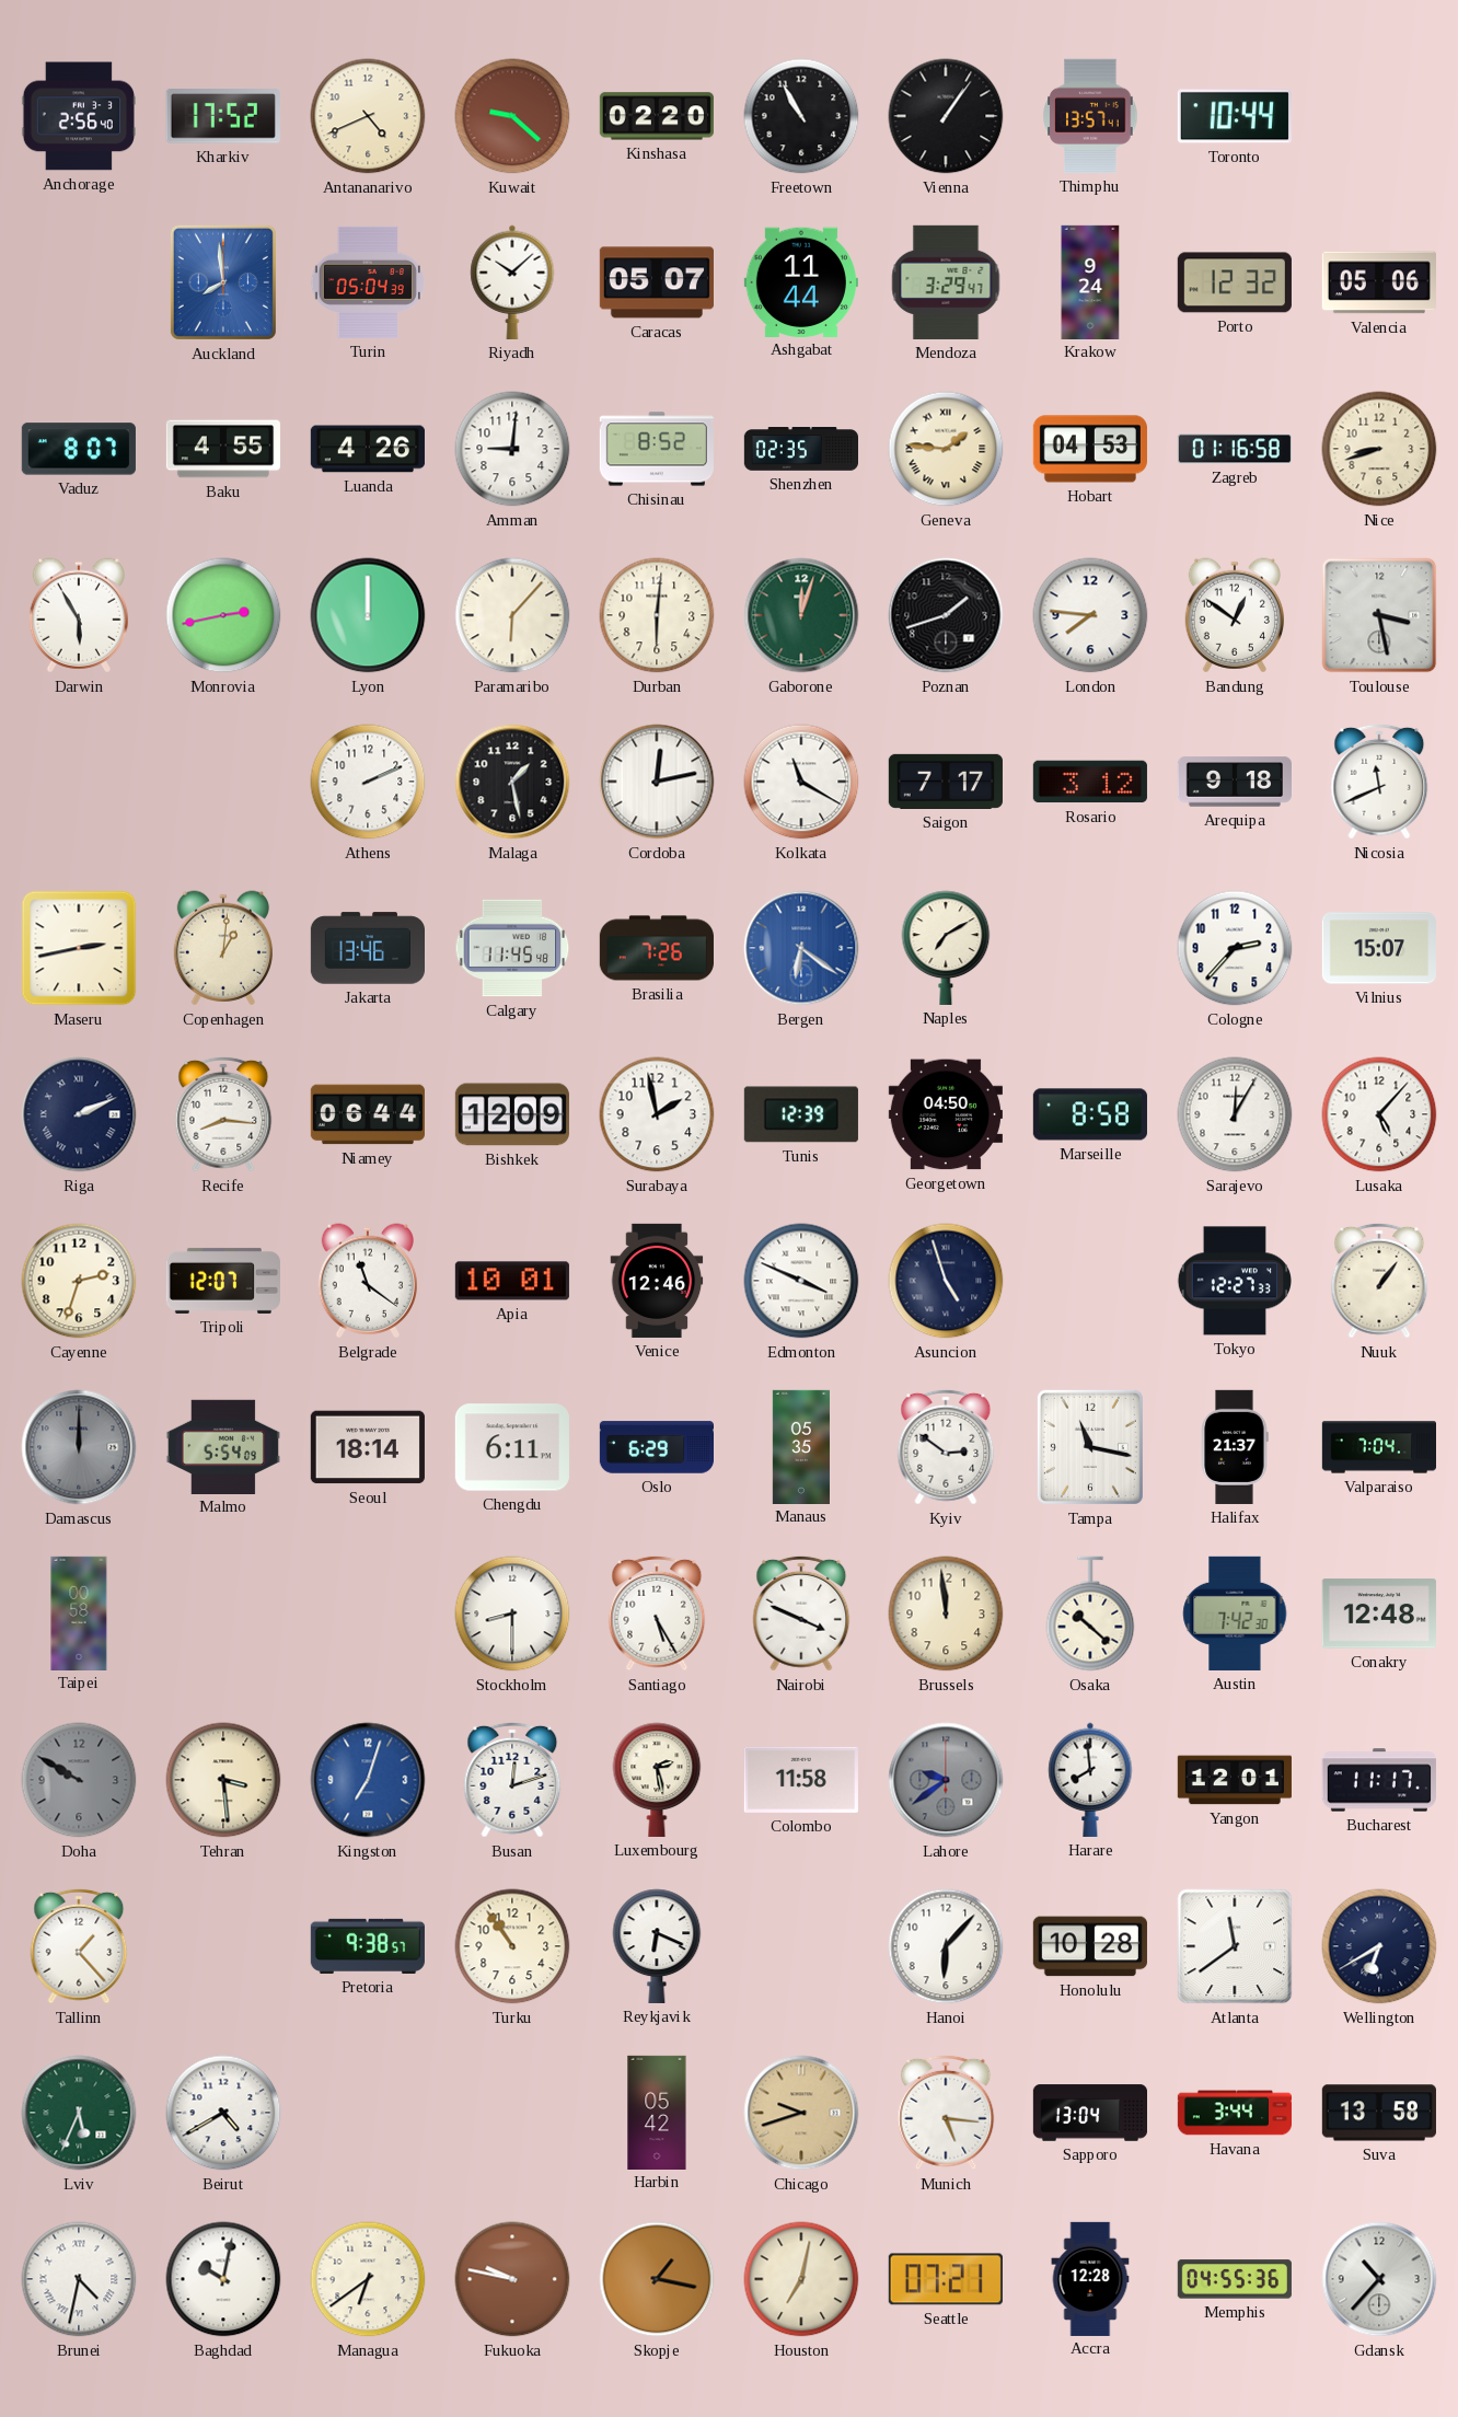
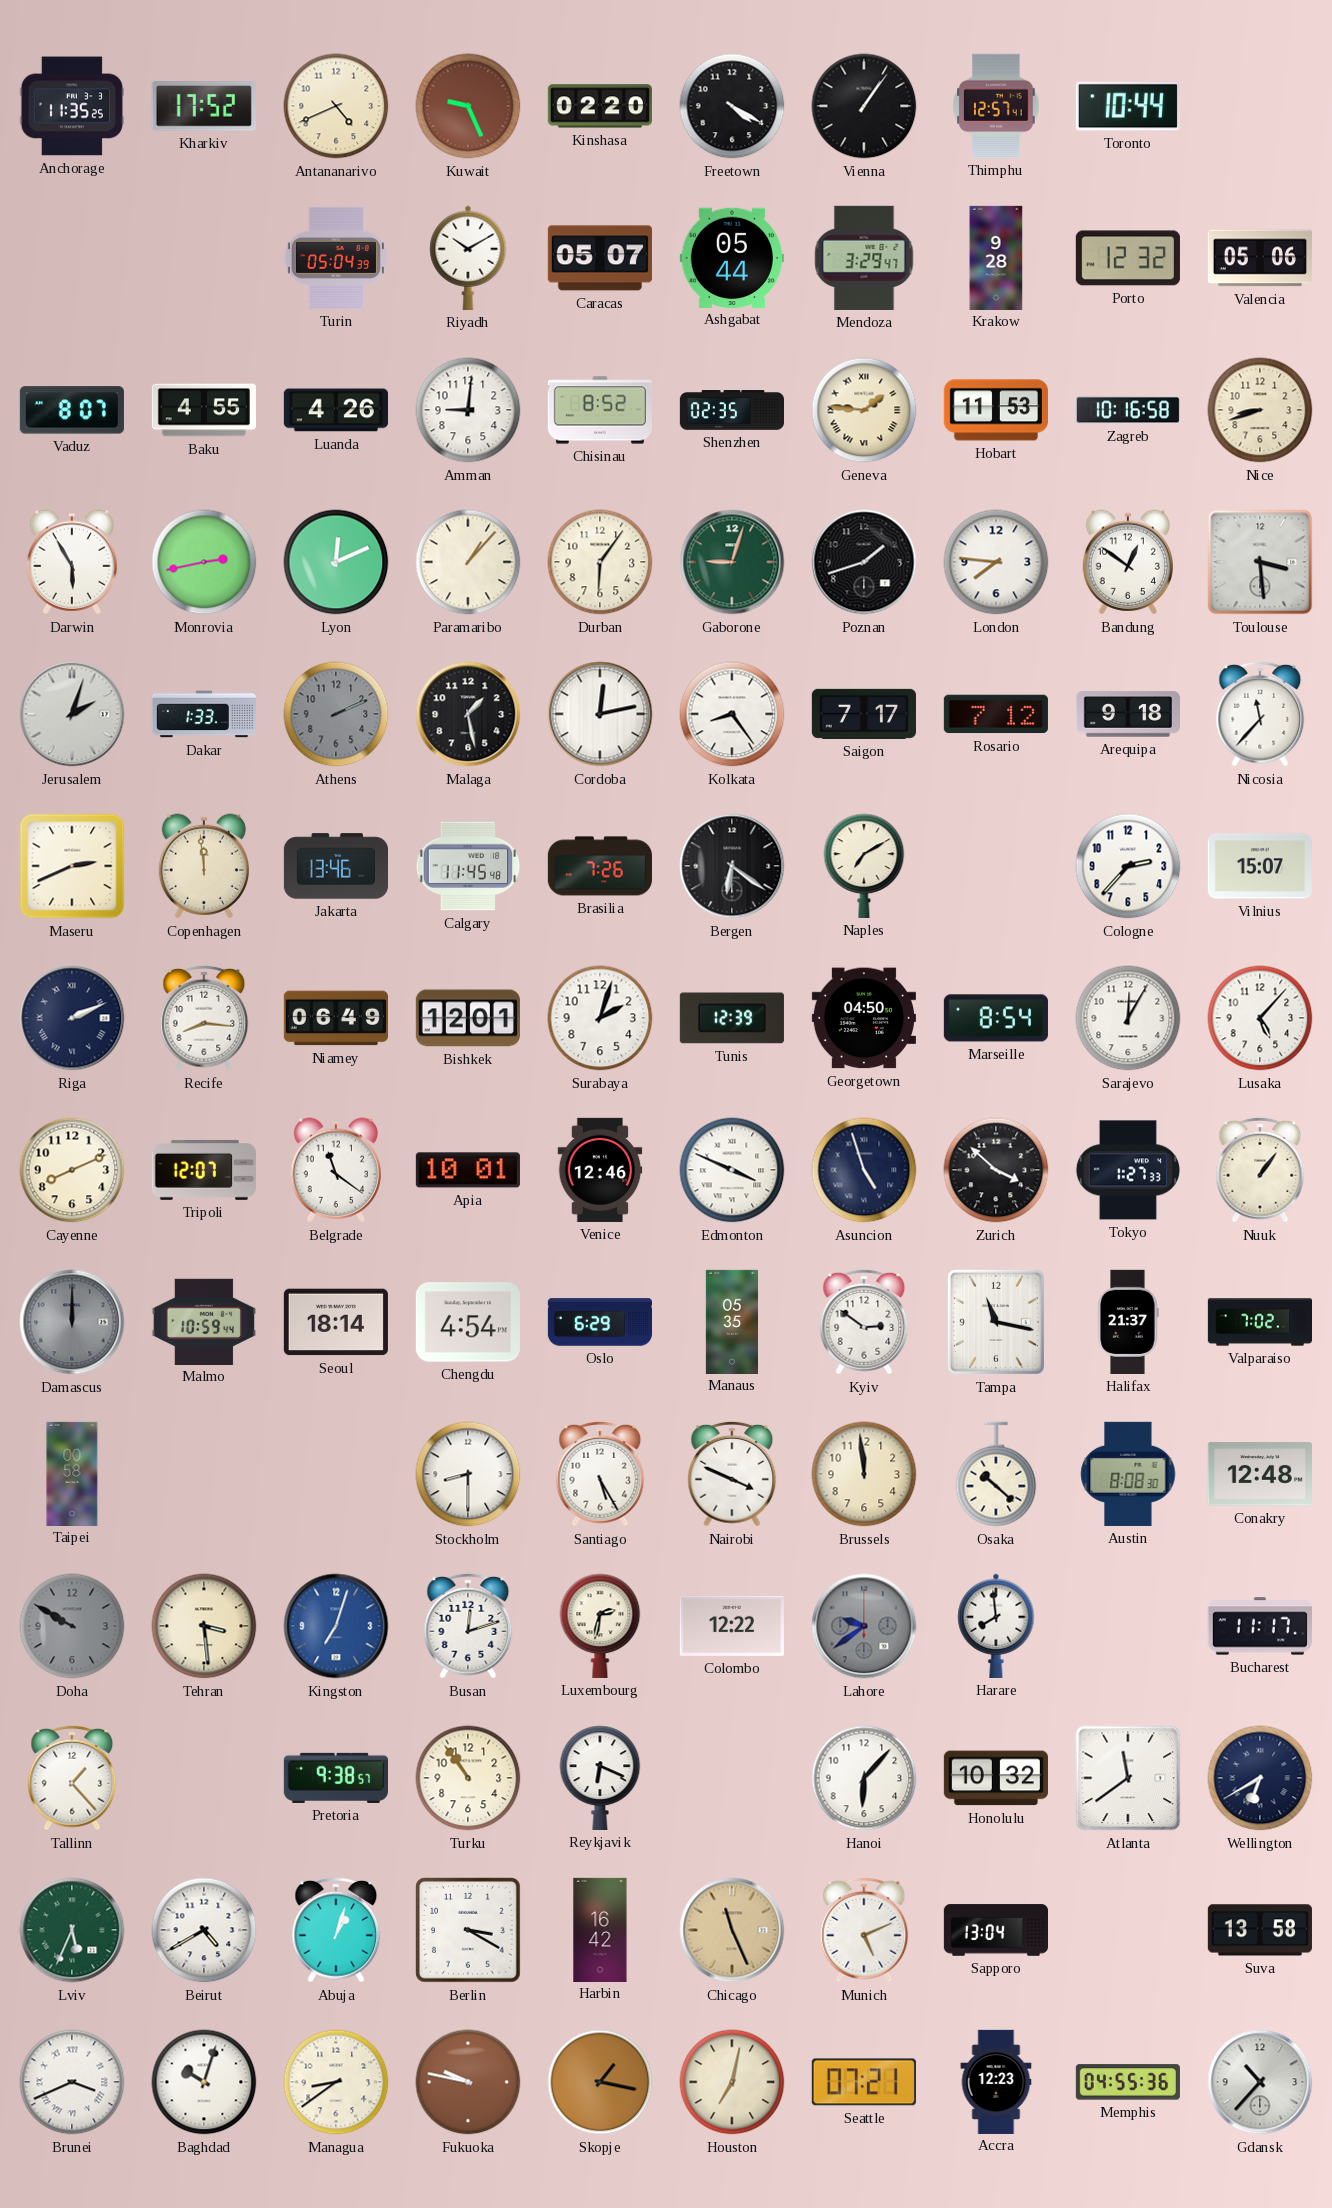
Anchorage: 2:56 -> 11:35
Kuwait: 9:22 -> 9:26
Freetown: 10:55 -> 4:20
Thimphu: 13:57 -> 12:57
Auckland: 7:59 -> none
Riyadh: 10:08 -> 10:10
Ashgabat: 11:44 -> 05:44
Krakow: 9:24 -> 9:28
Hobart: 04:53 -> 11:53
Zagreb: 01:16 -> 10:16
Lyon: 12:00 -> 12:11
Paramaribo: 6:07 -> 1:07
Durban: 6:01 -> 6:06
Gaborone: 12:03 -> 9:03
Toulouse: 3:28 -> 3:29
Jerusalem: none -> 2:03
Dakar: none -> 1:33
Athens dial: white -> grey
Kolkata: 11:20 -> 8:24
Rosario: 3:12 -> 7:12
Nicosia: 11:41 -> 11:37
Maseru: 2:43 -> 2:41
Copenhagen: 1:01 -> 11:59
Bergen dial: blue -> black
Niamey: 06:44 -> 06:49
Bishkek: 12:09 -> 12:01
Surabaya: 1:58 -> 2:03
Marseille: 8:58 -> 8:54
Cayenne: 2:33 -> 8:11
Zurich: none -> 3:52
Tokyo: 12:27 -> 1:27
Malmo: 5:54 -> 10:59
Chengdu: 6:11 -> 4:54
Valparaiso: 7:04 -> 7:02
Austin: 7:42 -> 8:08
Luxembourg: 2:28 -> 2:32
Colombo: 11:58 -> 12:22
Yangon: 12:01 -> none
Honolulu: 10:28 -> 10:32
Abuja: none -> 1:03
Berlin: none -> 3:20
Harbin: 05:42 -> 16:42
Chicago: 9:42 -> 11:26
Munich: 5:16 -> 5:11
Havana: 3:44 -> none
Brunei: 4:32 -> 3:41
Baghdad: 10:02 -> 10:03
Managua: 6:39 -> 8:39
Accra: 12:28 -> 12:23
